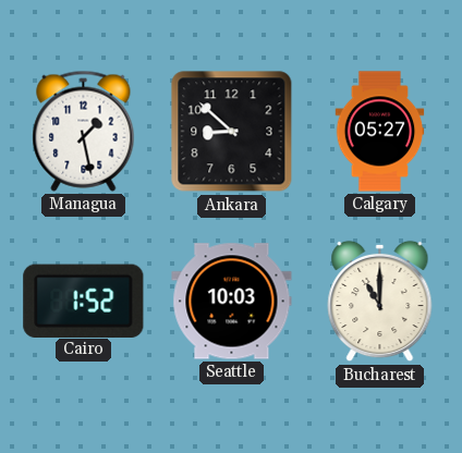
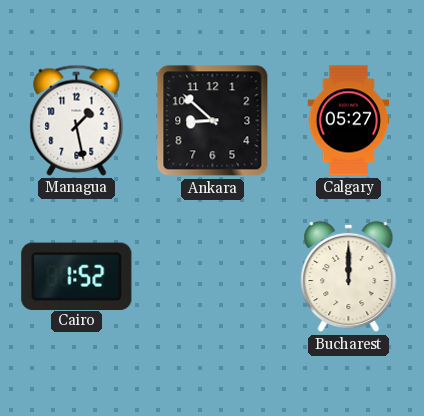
Seattle: 10:03 -> none
Bucharest: 11:00 -> 12:00
